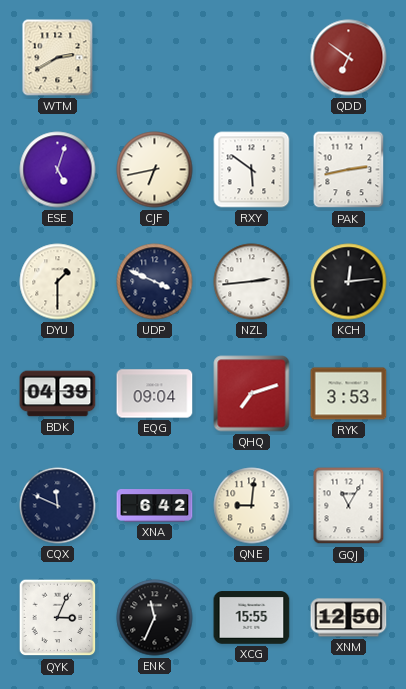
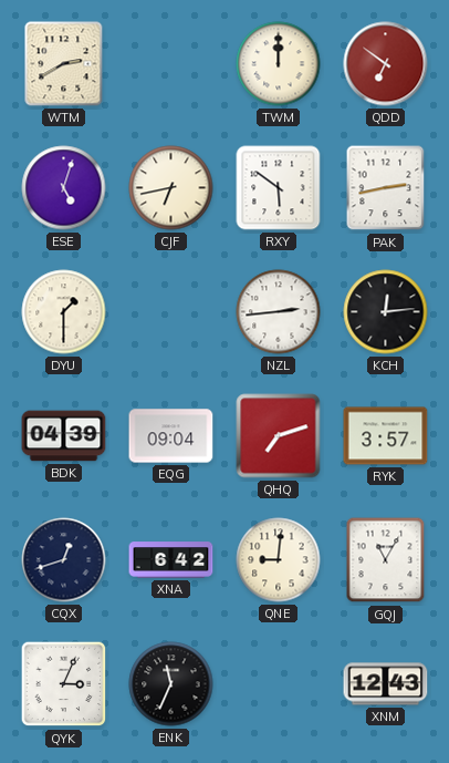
TWM: none -> 12:00
UDP: 3:49 -> none
RYK: 3:53 -> 3:57
CQX: 11:49 -> 12:42
XCG: 15:55 -> none
XNM: 12:50 -> 12:43
